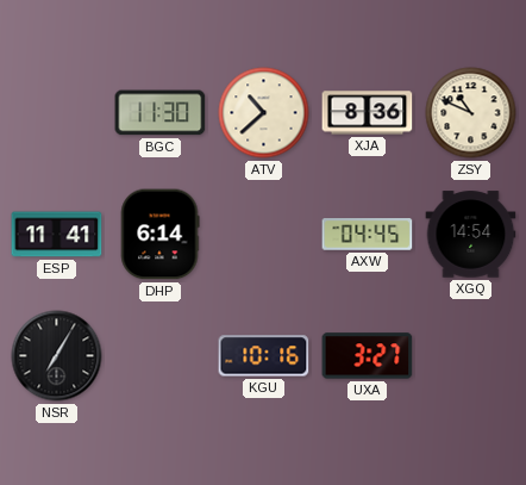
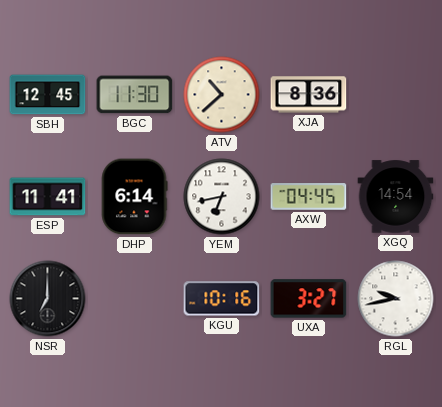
SBH: none -> 12:45
ZSY: 10:49 -> none
YEM: none -> 6:43
NSR: 7:05 -> 7:00
RGL: none -> 9:43
